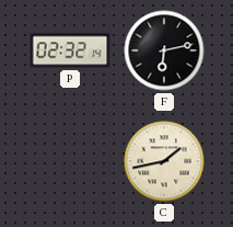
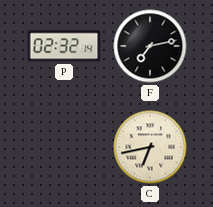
F: 6:13 -> 7:13
C: 1:43 -> 6:43
